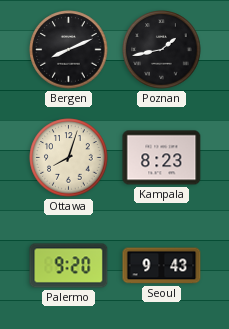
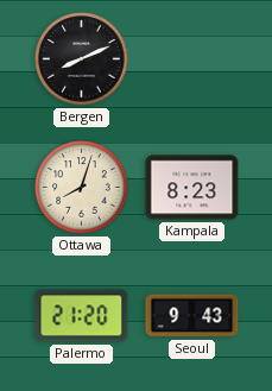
Poznan: 1:43 -> none
Palermo: 9:20 -> 21:20
